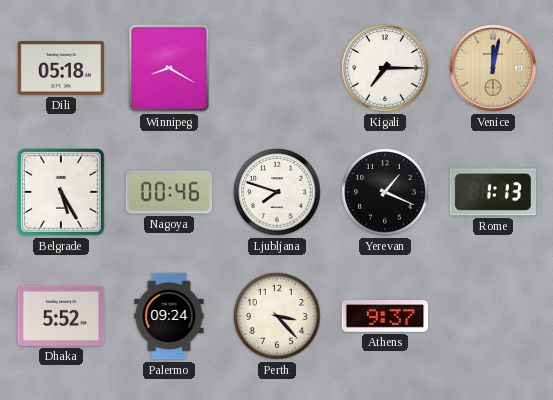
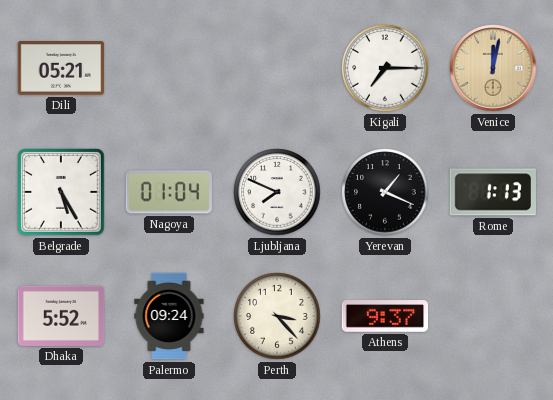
Dili: 05:18 -> 05:21
Winnipeg: 8:20 -> none
Nagoya: 00:46 -> 01:04
Ljubljana: 7:48 -> 7:49
